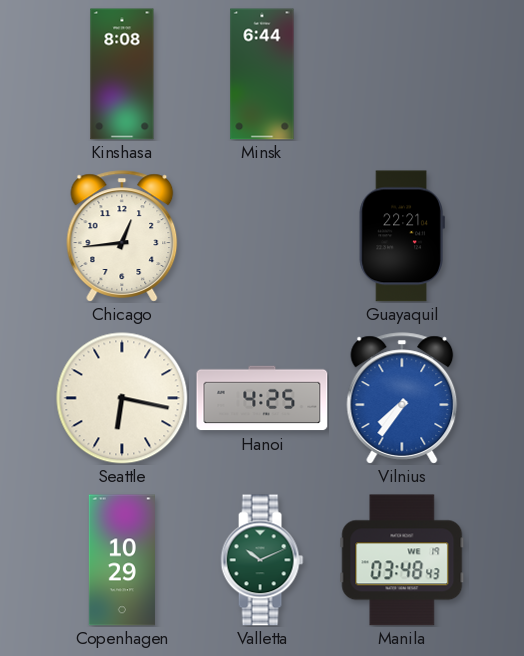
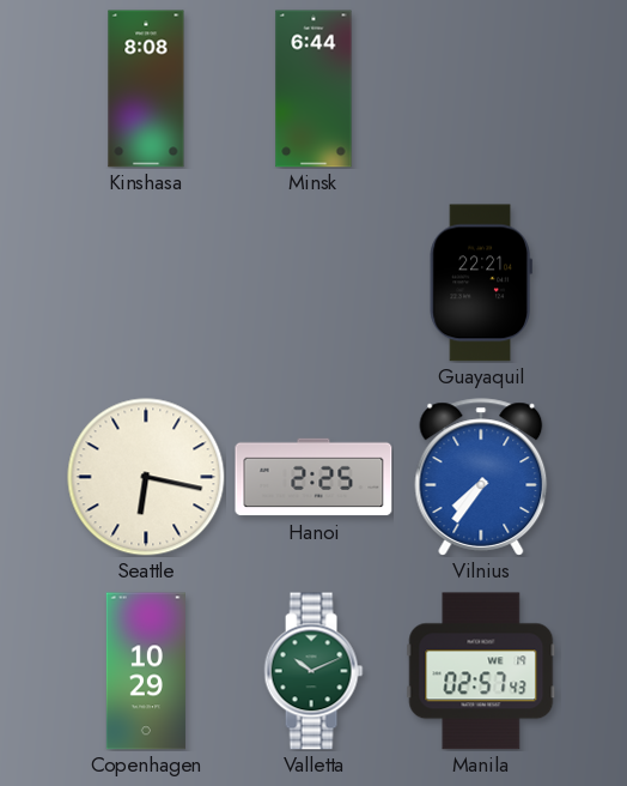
Chicago: 12:44 -> none
Hanoi: 4:25 -> 2:25
Manila: 03:48 -> 02:57
